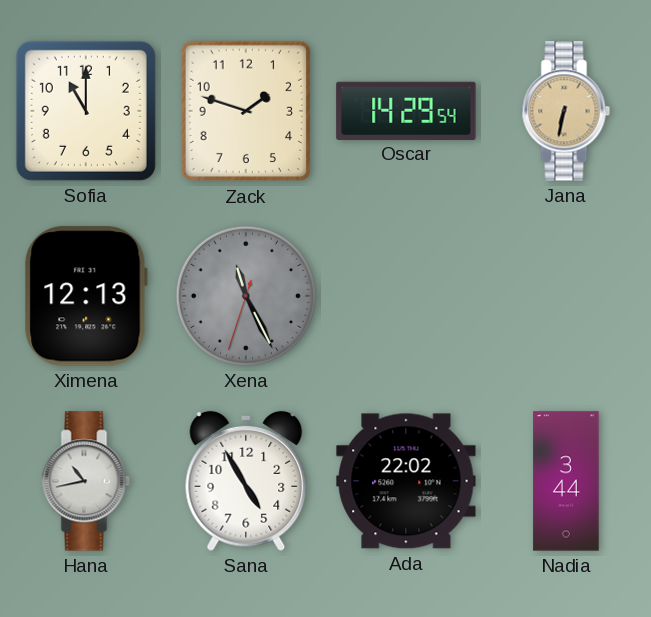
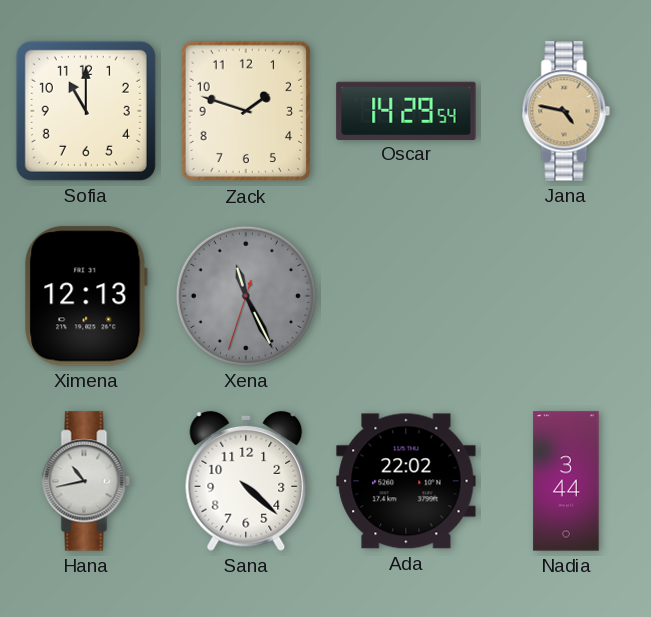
Jana: 6:32 -> 4:47
Sana: 4:55 -> 4:22
